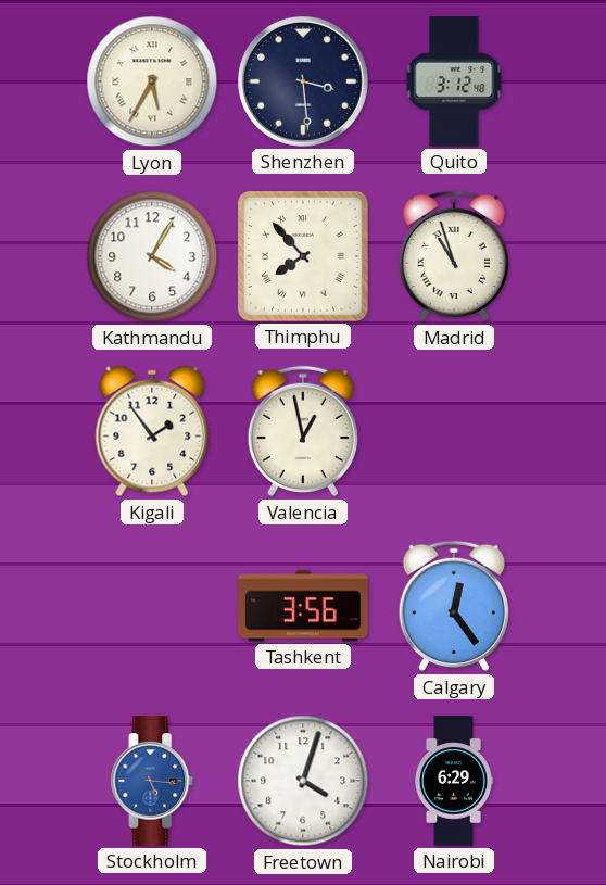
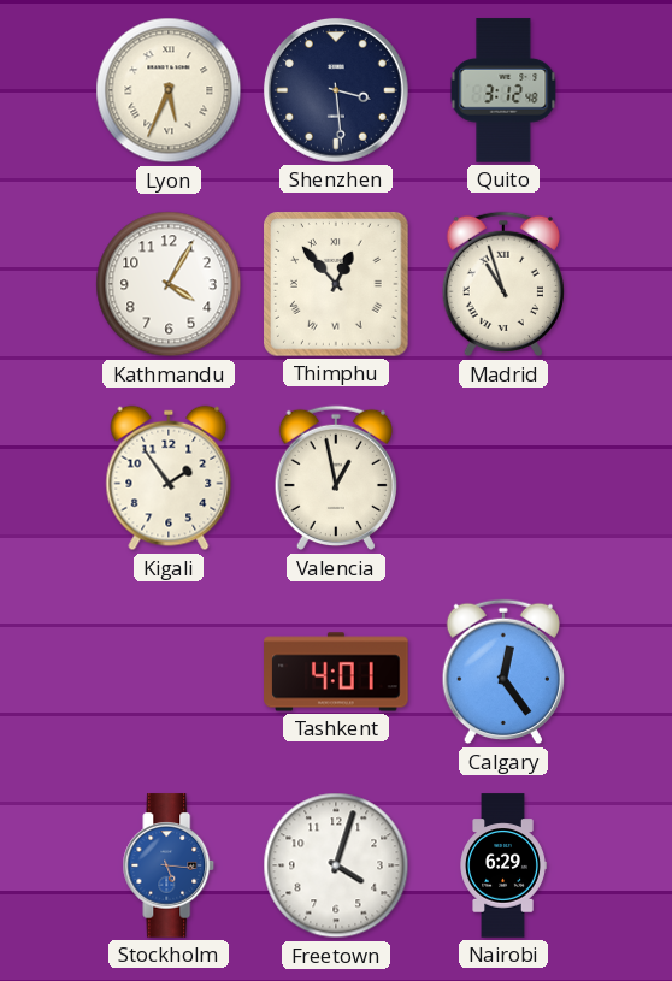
Lyon: 5:35 -> 5:34
Thimphu: 7:53 -> 12:53
Tashkent: 3:56 -> 4:01
